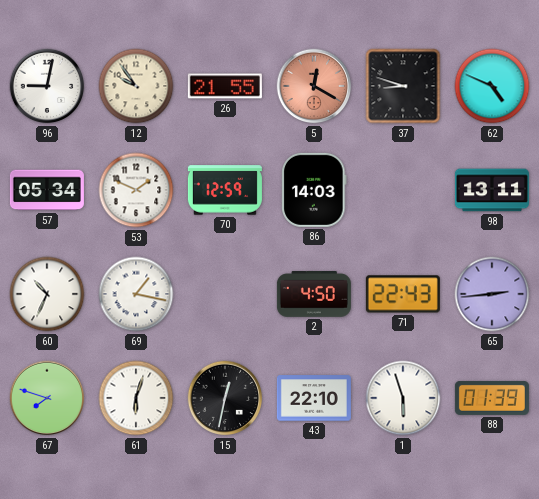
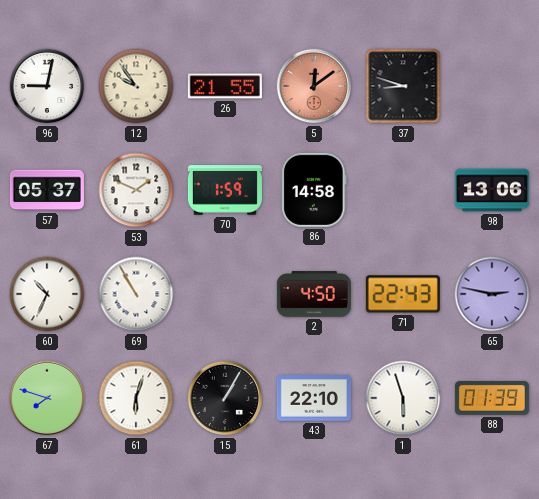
5: 12:20 -> 12:09
62: 4:49 -> none
57: 05:34 -> 05:37
70: 12:59 -> 1:59
86: 14:03 -> 14:58
98: 13:11 -> 13:06
69: 1:17 -> 10:55
65: 2:44 -> 2:47
15: 12:32 -> 1:05
